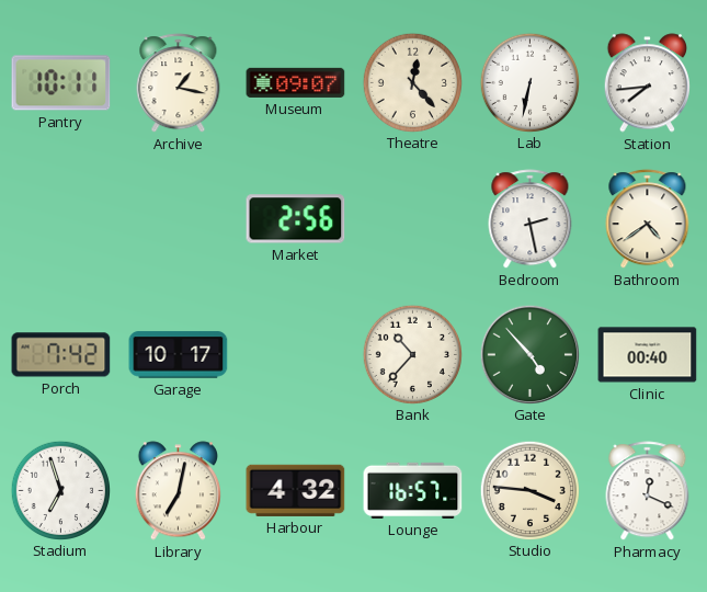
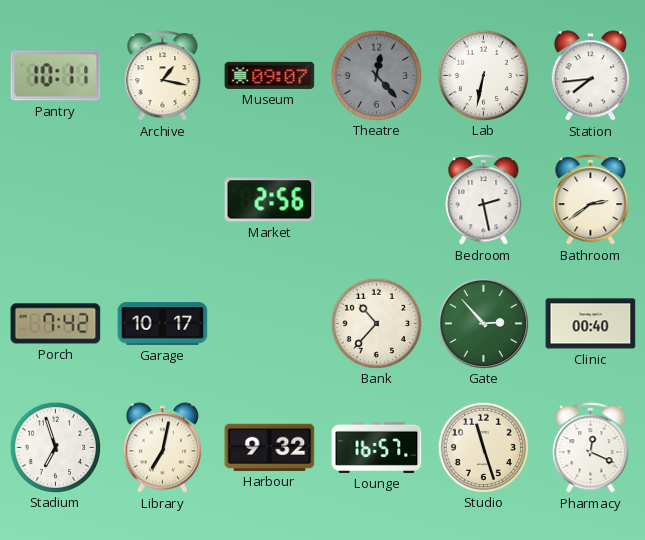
Theatre dial: cream -> grey
Bathroom: 4:39 -> 2:39
Gate: 4:53 -> 2:53
Harbour: 4:32 -> 9:32
Studio: 3:46 -> 11:27
